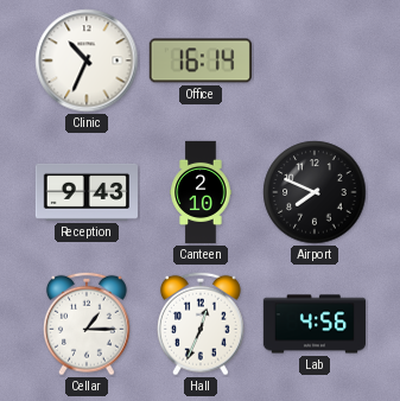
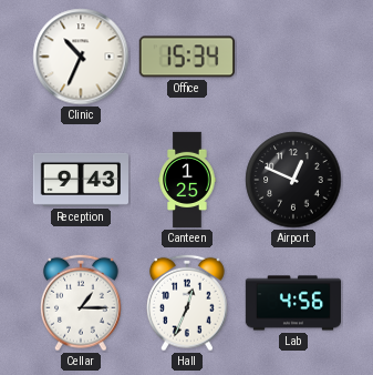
Office: 16:14 -> 15:34
Canteen: 2:10 -> 1:25
Airport: 7:49 -> 12:49
